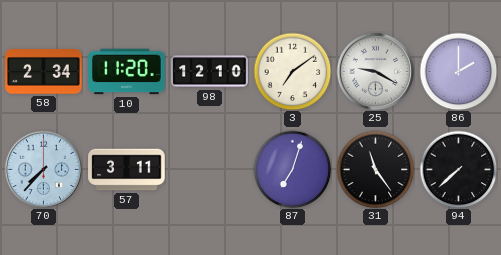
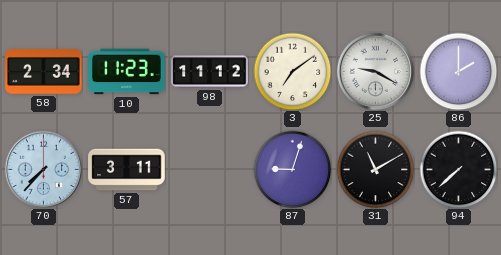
10: 11:20 -> 11:23
98: 12:10 -> 11:12
87: 7:03 -> 9:03
31: 11:24 -> 11:10
